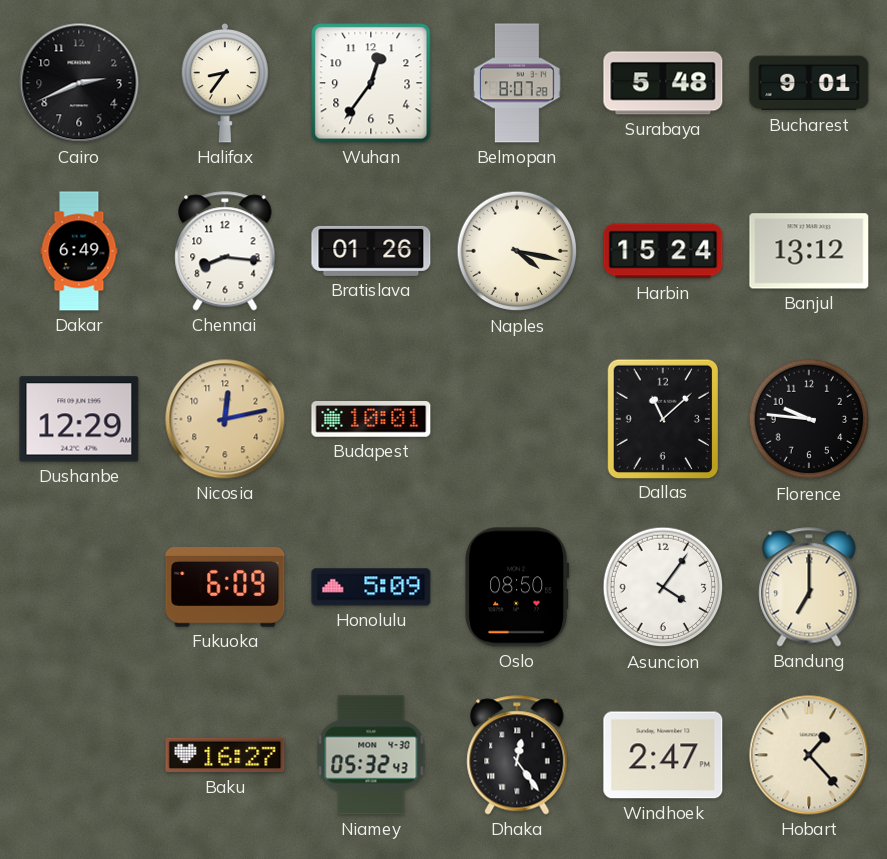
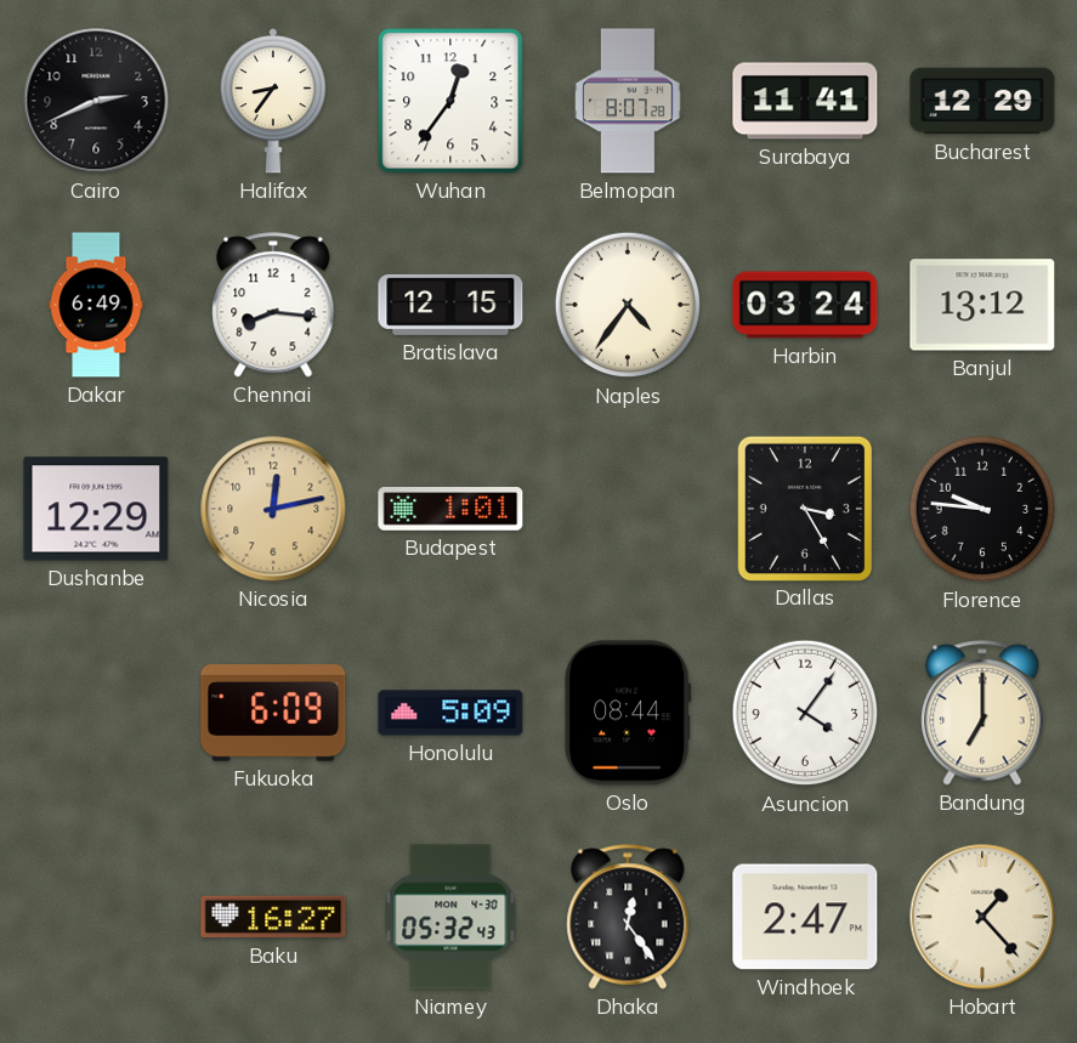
Surabaya: 5:48 -> 11:41
Bucharest: 9:01 -> 12:29
Bratislava: 01:26 -> 12:15
Naples: 4:17 -> 4:36
Harbin: 15:24 -> 03:24
Budapest: 10:01 -> 1:01
Dallas: 11:08 -> 3:25
Oslo: 08:50 -> 08:44
